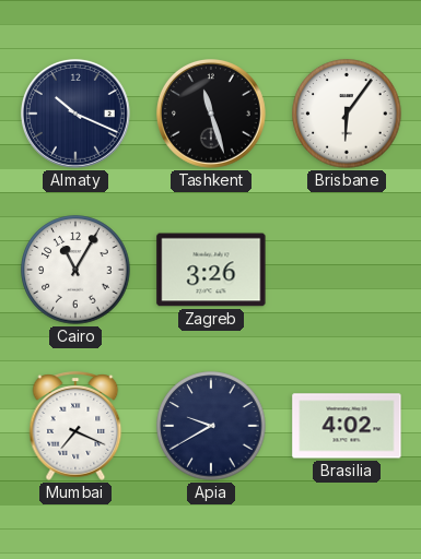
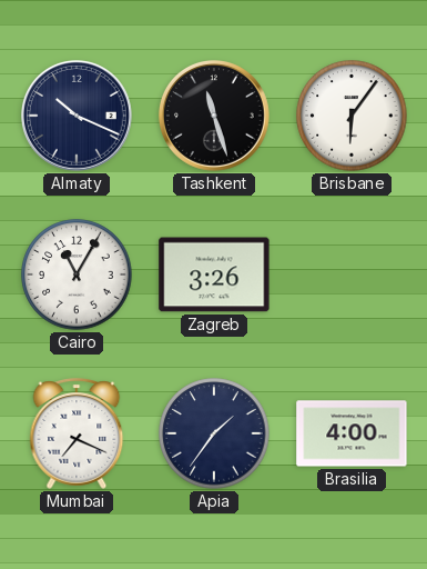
Apia: 9:40 -> 1:36
Brasilia: 4:02 -> 4:00
